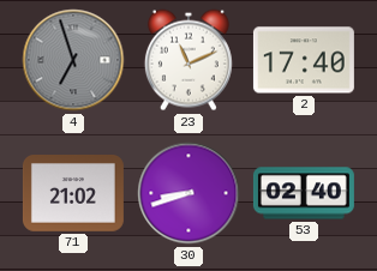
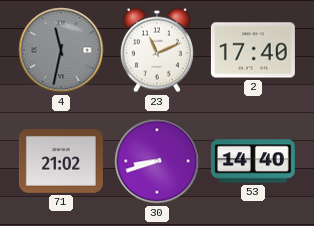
4: 6:57 -> 11:32
53: 02:40 -> 14:40
